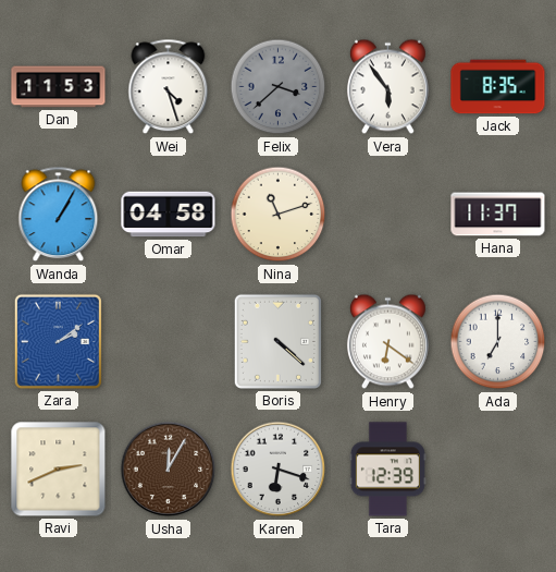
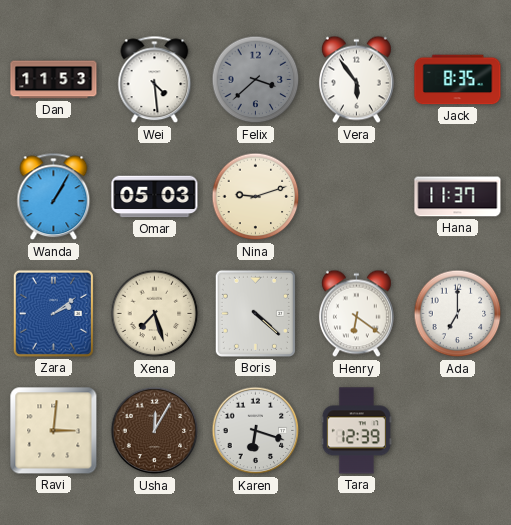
Wei: 4:27 -> 4:29
Omar: 04:58 -> 05:03
Nina: 11:12 -> 9:12
Xena: none -> 7:27
Ravi: 2:41 -> 3:01
